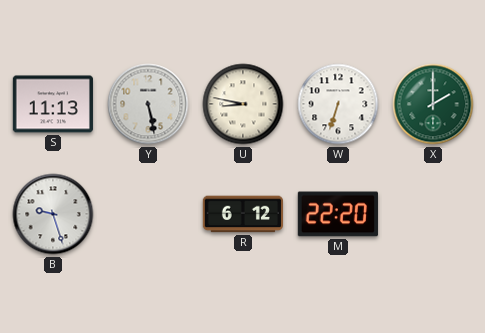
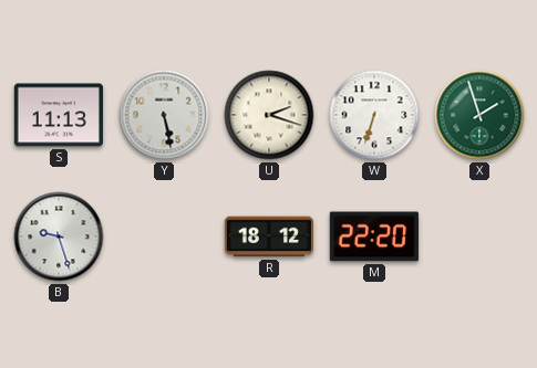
U: 8:47 -> 2:18
X: 2:00 -> 1:57
R: 6:12 -> 18:12
